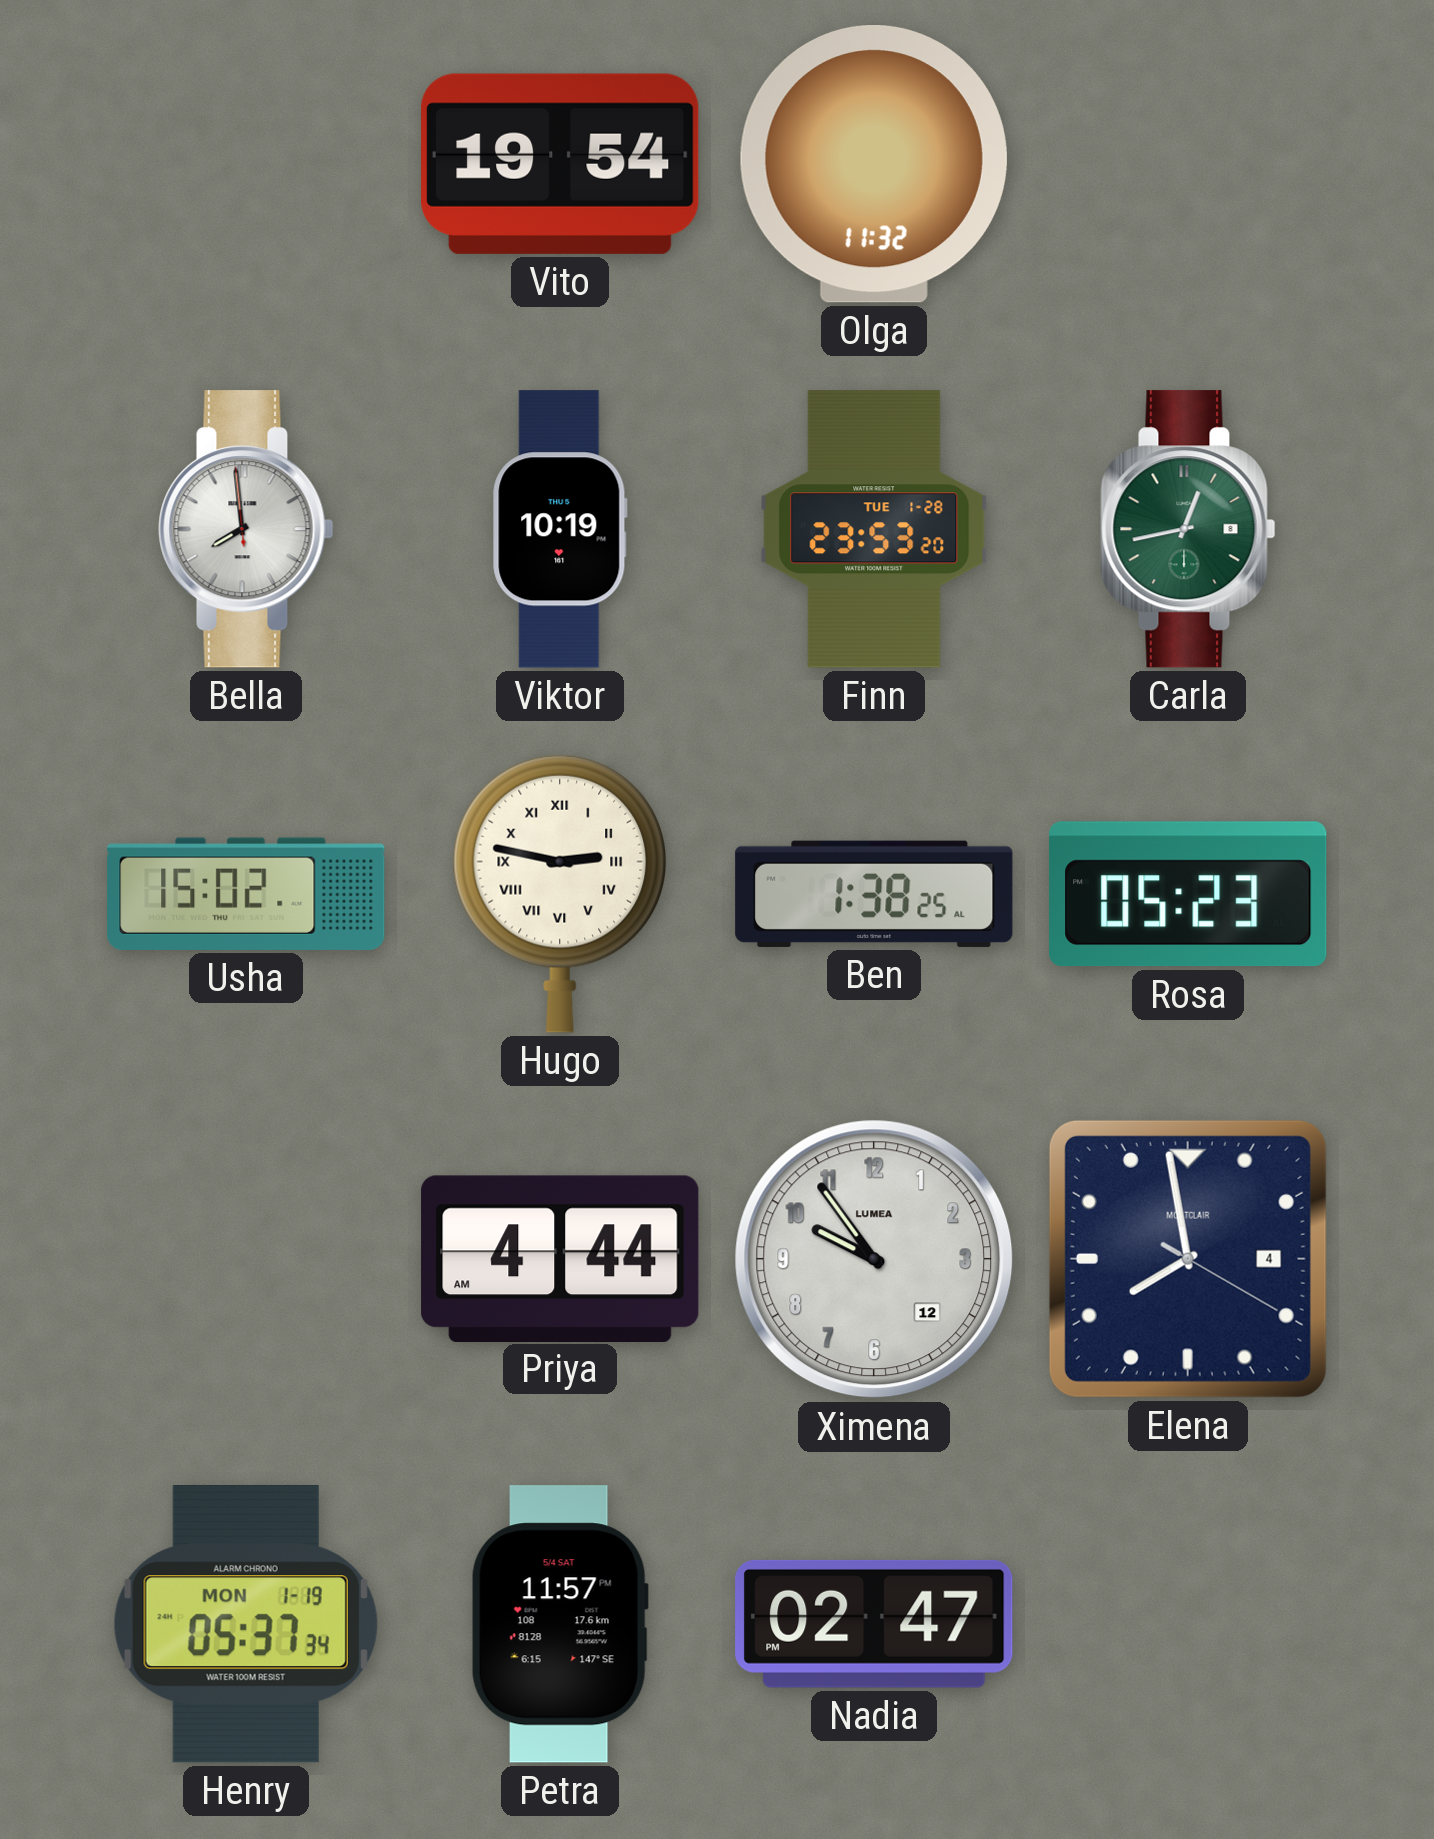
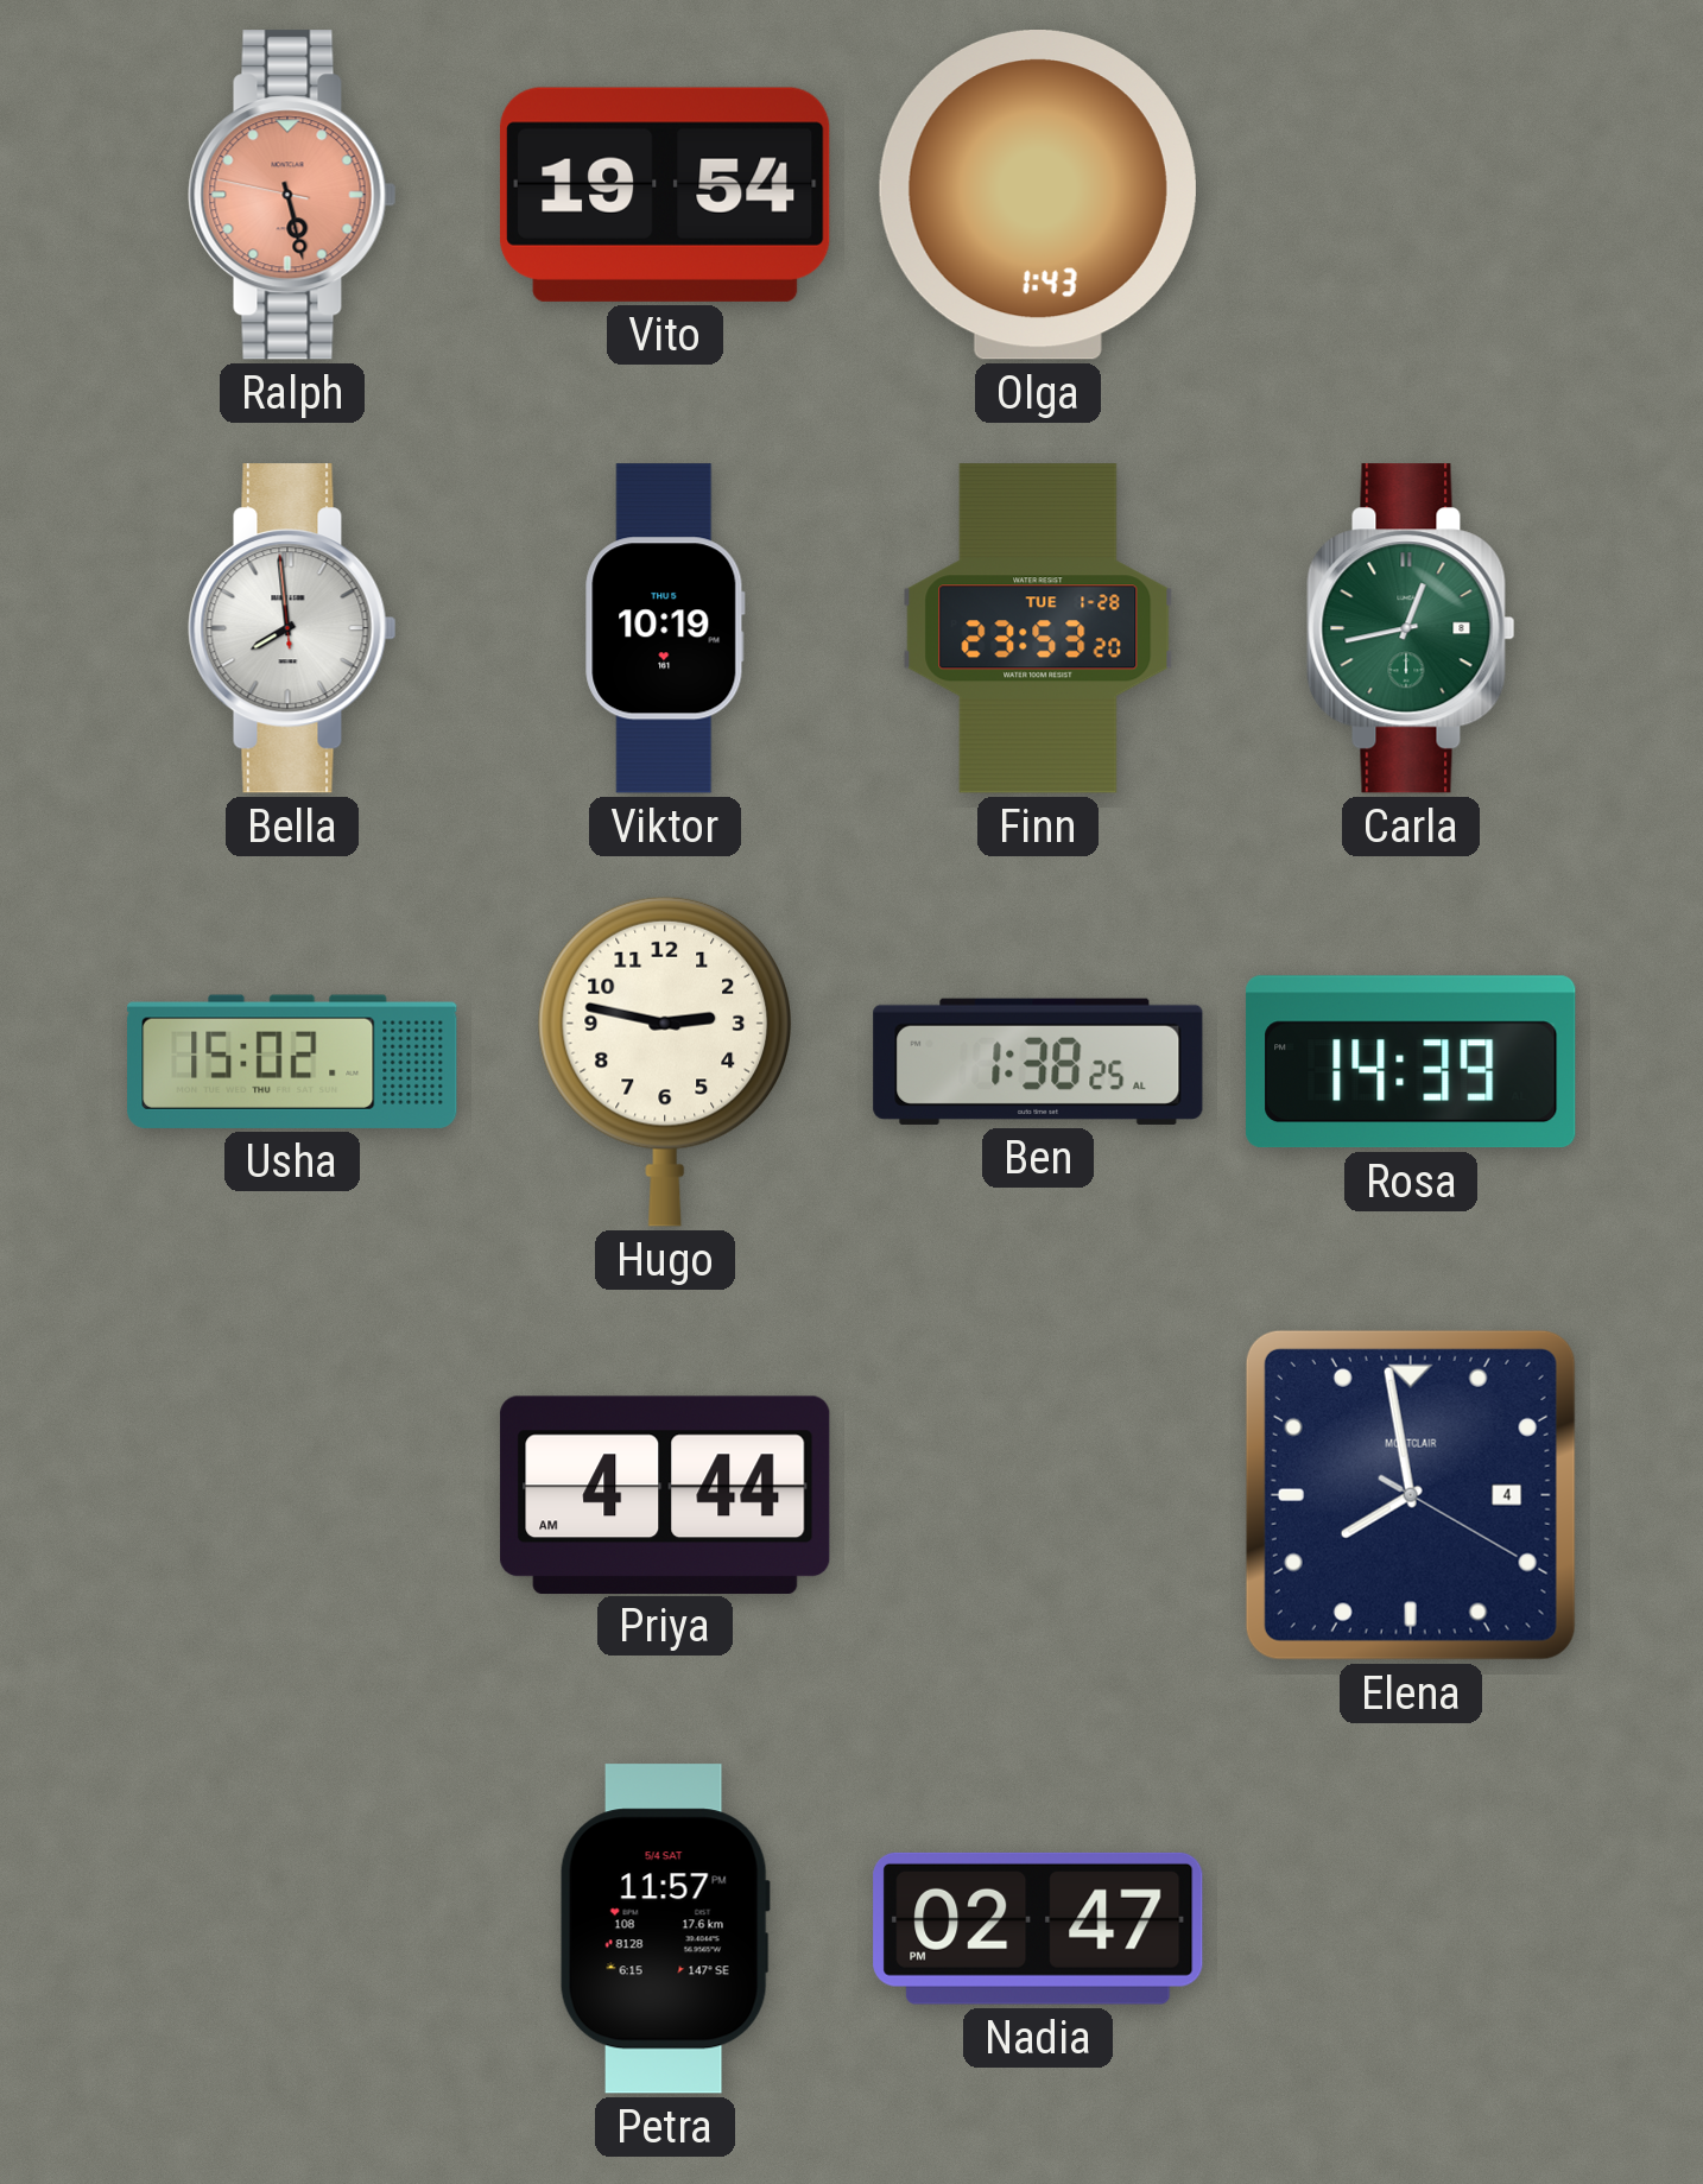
Ralph: none -> 5:27
Olga: 11:32 -> 1:43
Hugo numerals: Roman -> Arabic
Rosa: 05:23 -> 14:39
Ximena: 9:54 -> none
Henry: 05:37 -> none
